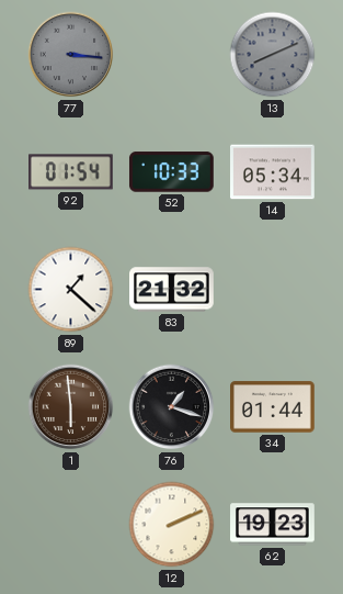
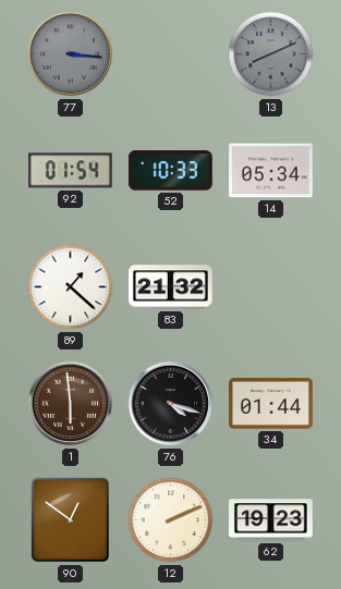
76: 1:18 -> 4:18
90: none -> 12:51
